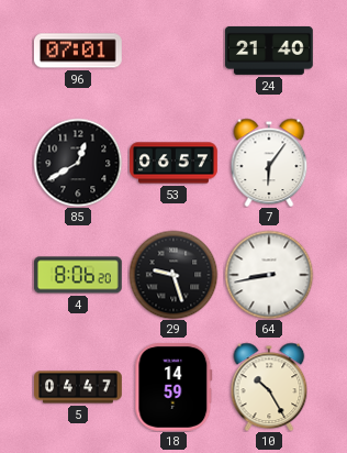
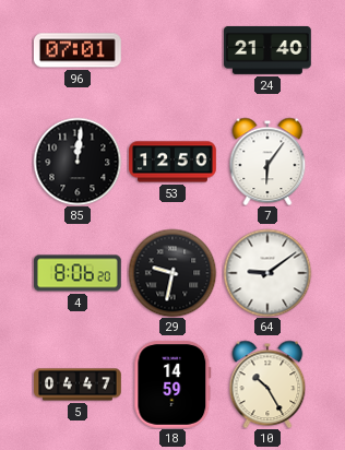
85: 12:40 -> 12:01
53: 06:57 -> 12:50
29: 9:27 -> 9:32
64: 8:43 -> 9:09
